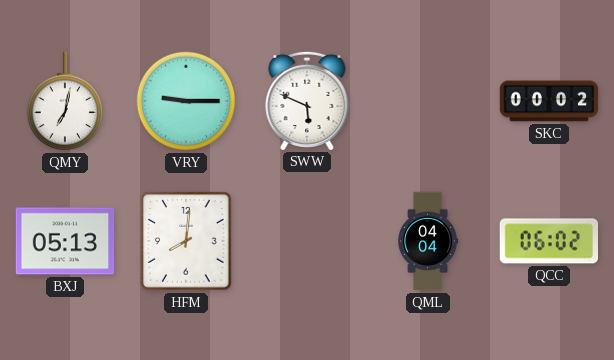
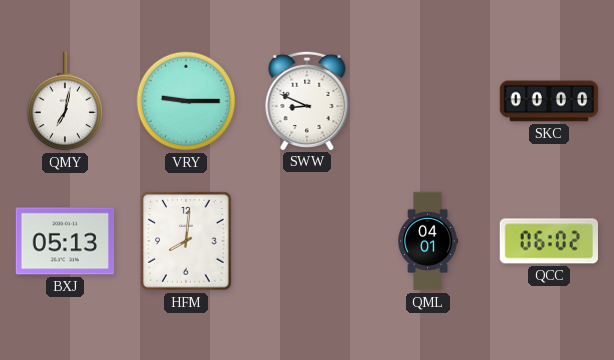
SWW: 5:49 -> 8:49
SKC: 00:02 -> 00:00
QML: 04:04 -> 04:01
